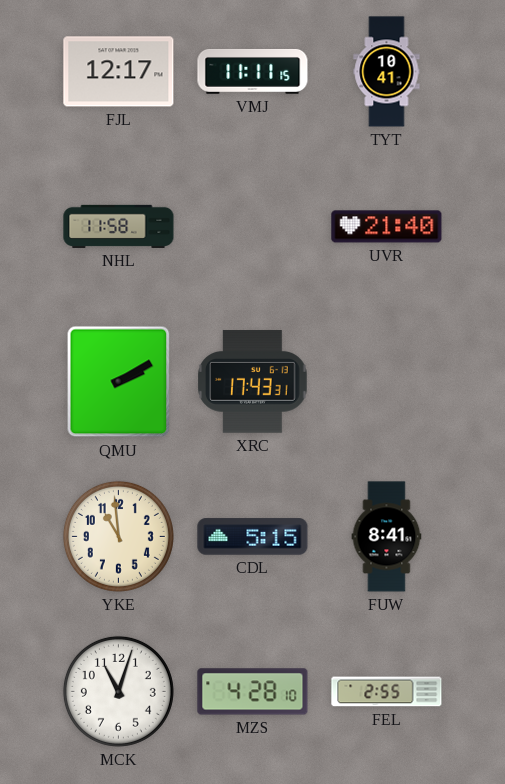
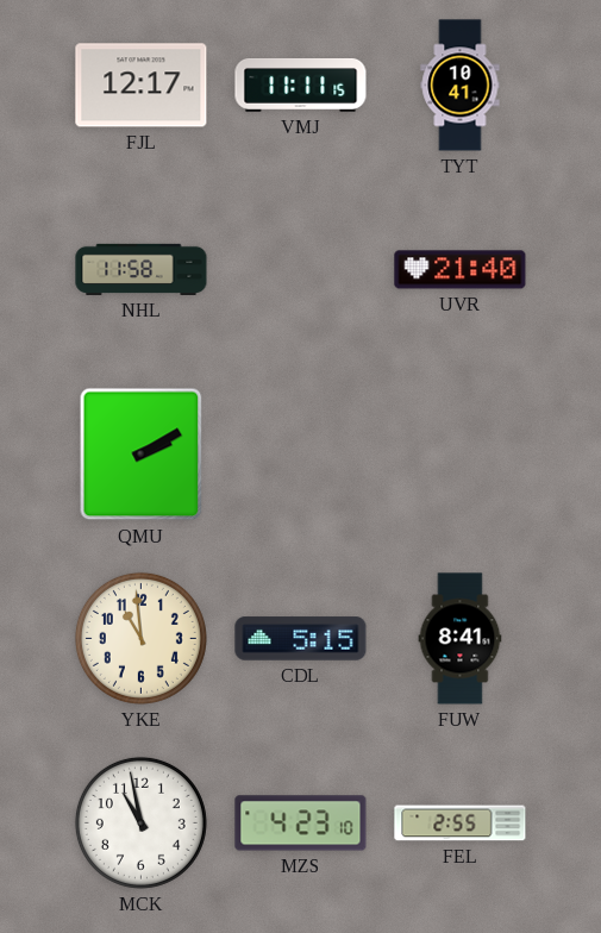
XRC: 17:43 -> none
MCK: 11:03 -> 10:58
MZS: 4:28 -> 4:23
